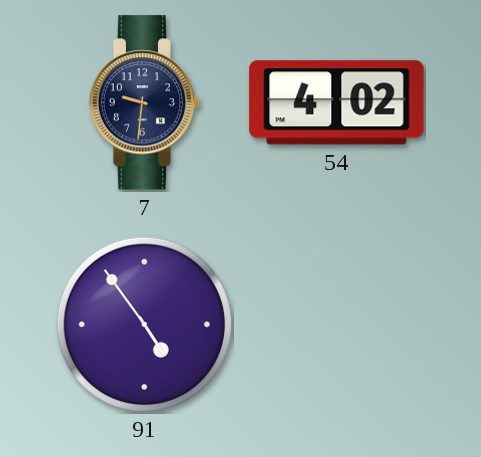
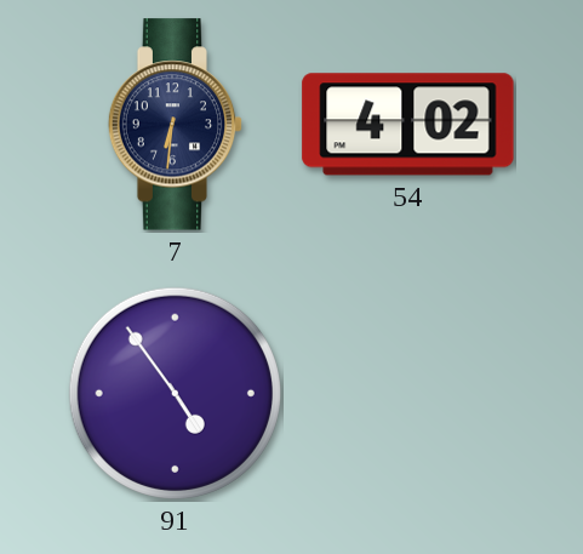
7: 9:31 -> 6:31
